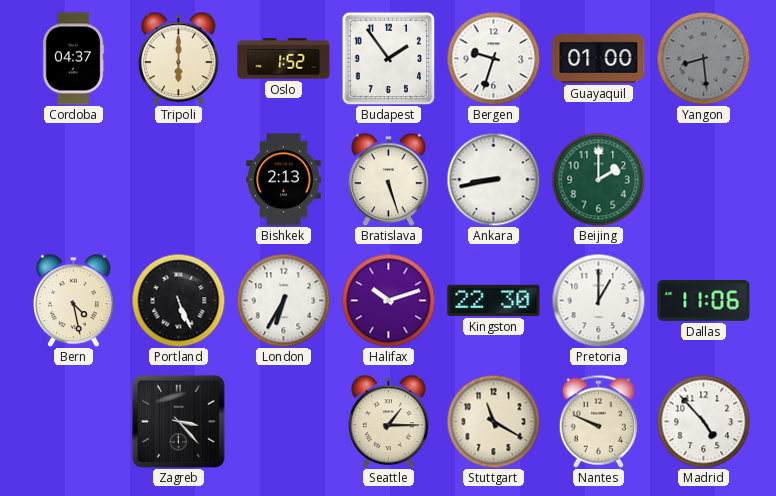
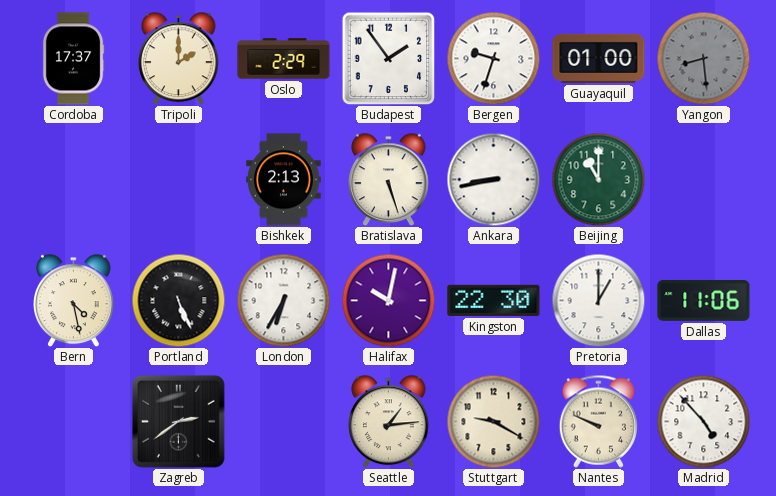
Cordoba: 04:37 -> 17:37
Tripoli: 6:00 -> 2:00
Oslo: 1:52 -> 2:29
Beijing: 2:00 -> 11:00
Halifax: 10:12 -> 10:02
Zagreb: 3:23 -> 2:39
Seattle: 1:15 -> 1:14
Stuttgart: 11:20 -> 9:20
